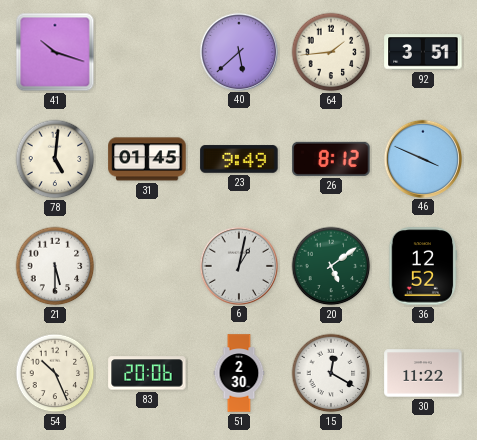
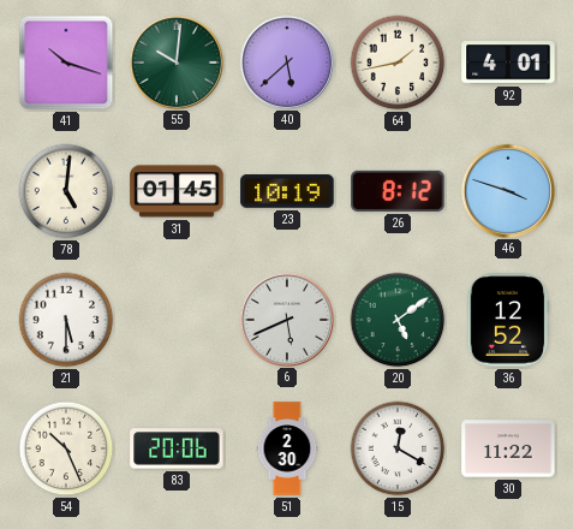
55: none -> 10:01
64: 1:44 -> 1:43
92: 3:51 -> 4:01
23: 9:49 -> 10:19
46: 3:49 -> 3:48
6: 1:02 -> 5:41
